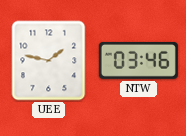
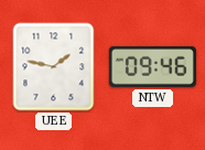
NTW: 03:46 -> 09:46
